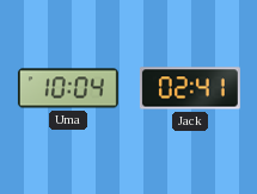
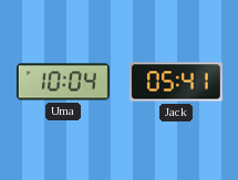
Jack: 02:41 -> 05:41
